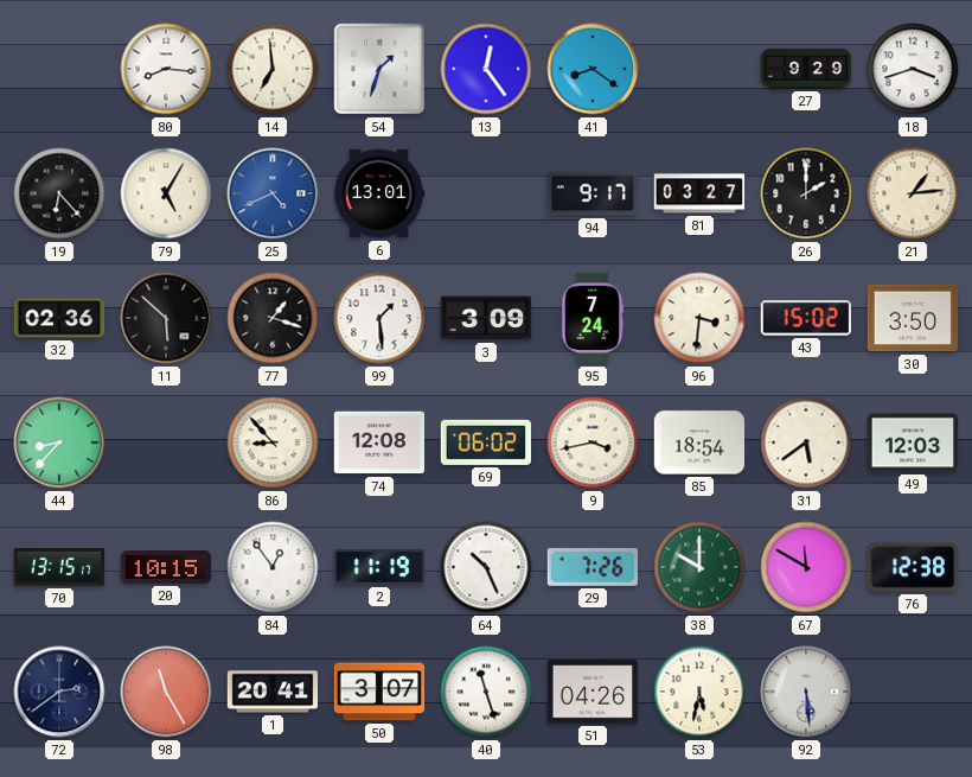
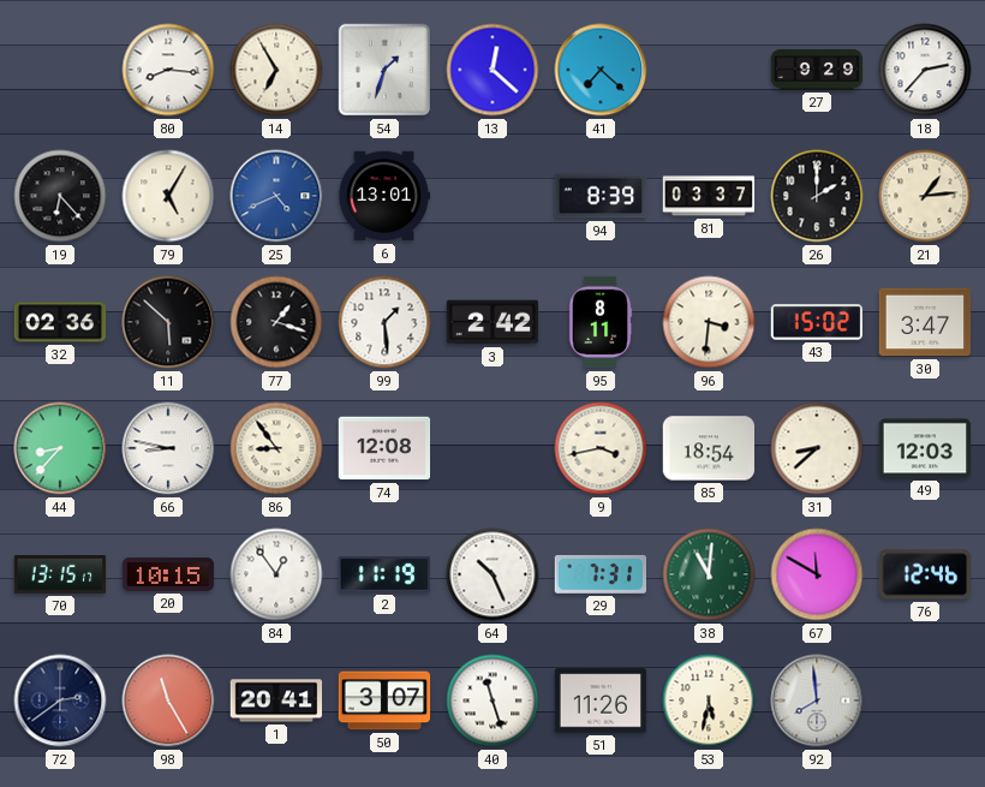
14: 6:59 -> 6:55
13: 12:24 -> 12:22
41: 8:21 -> 7:22
18: 3:42 -> 2:37
94: 9:17 -> 8:39
81: 03:27 -> 03:37
3: 3:09 -> 2:42
95: 7:24 -> 8:11
30: 3:50 -> 3:47
66: none -> 8:47
86: 8:53 -> 8:54
69: 06:02 -> none
31: 5:39 -> 8:38
29: 7:26 -> 7:31
38: 10:00 -> 11:01
76: 12:38 -> 12:46
51: 04:26 -> 11:26
92: 5:29 -> 7:59
